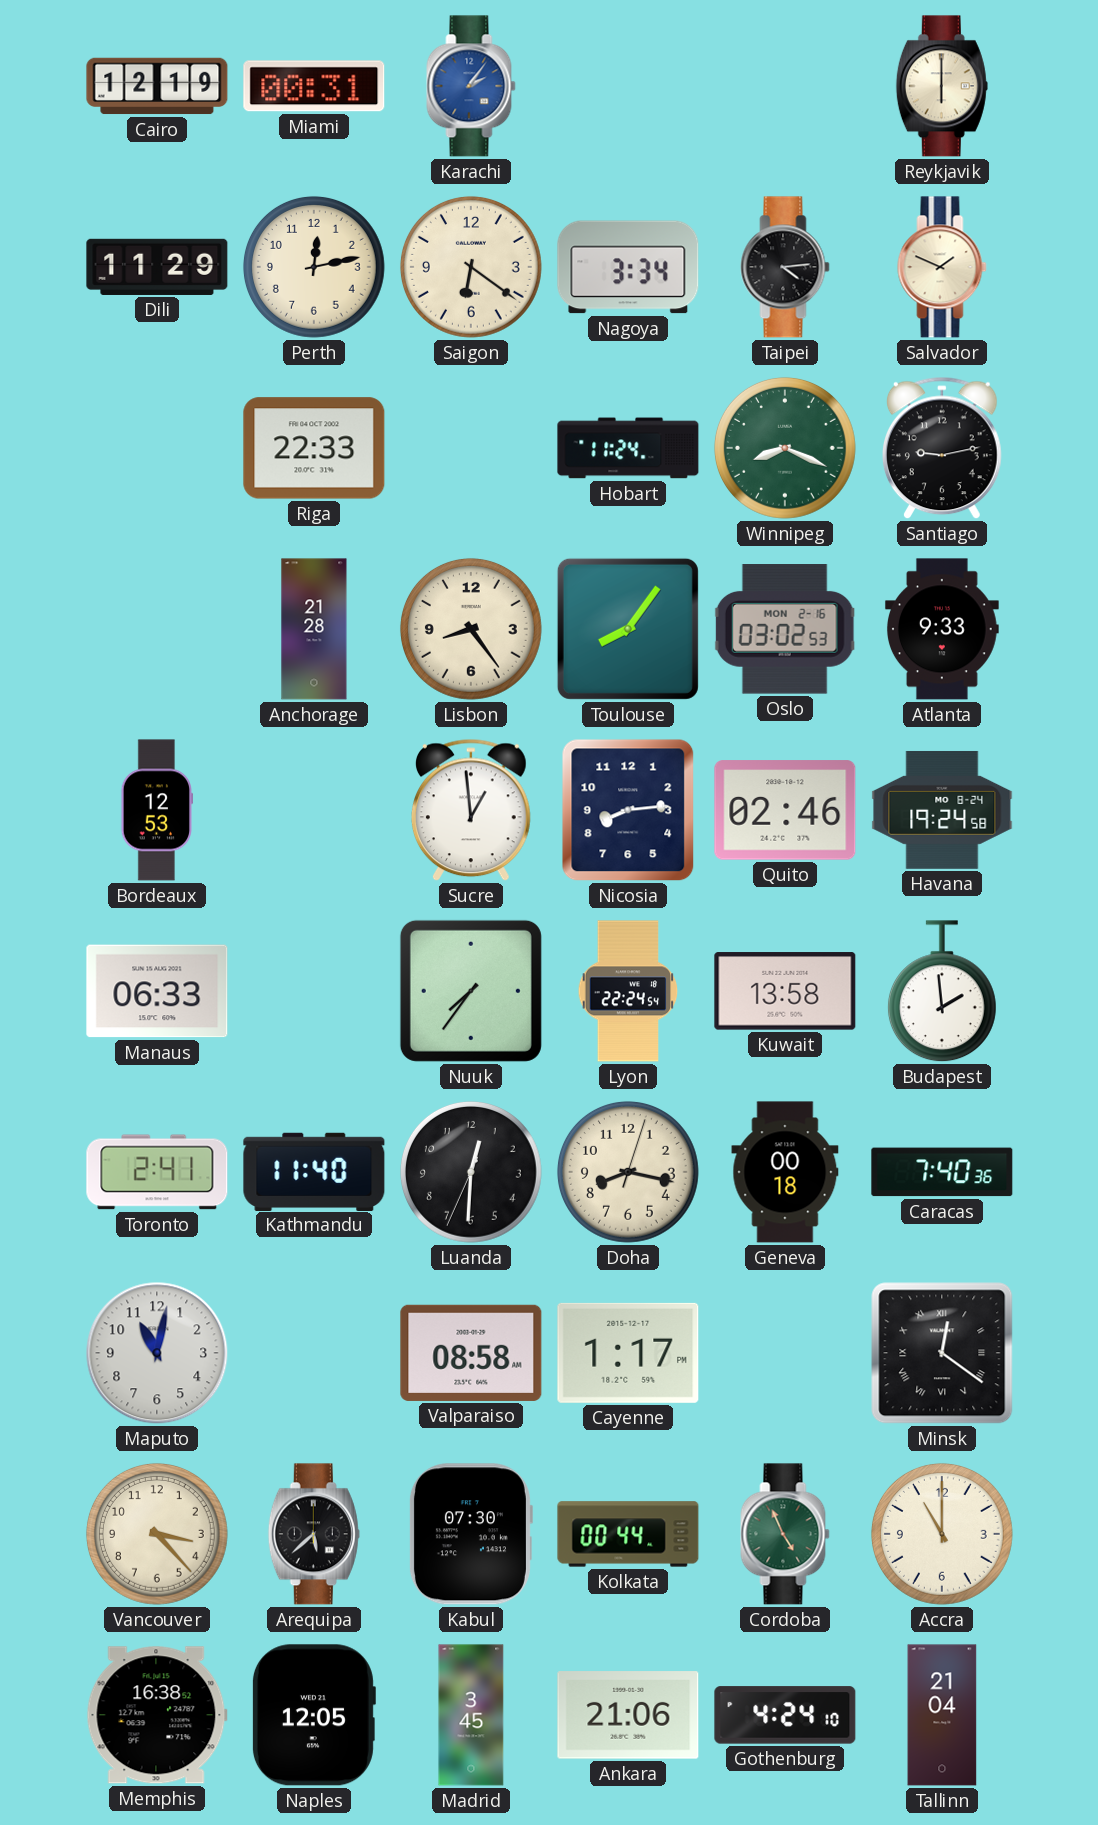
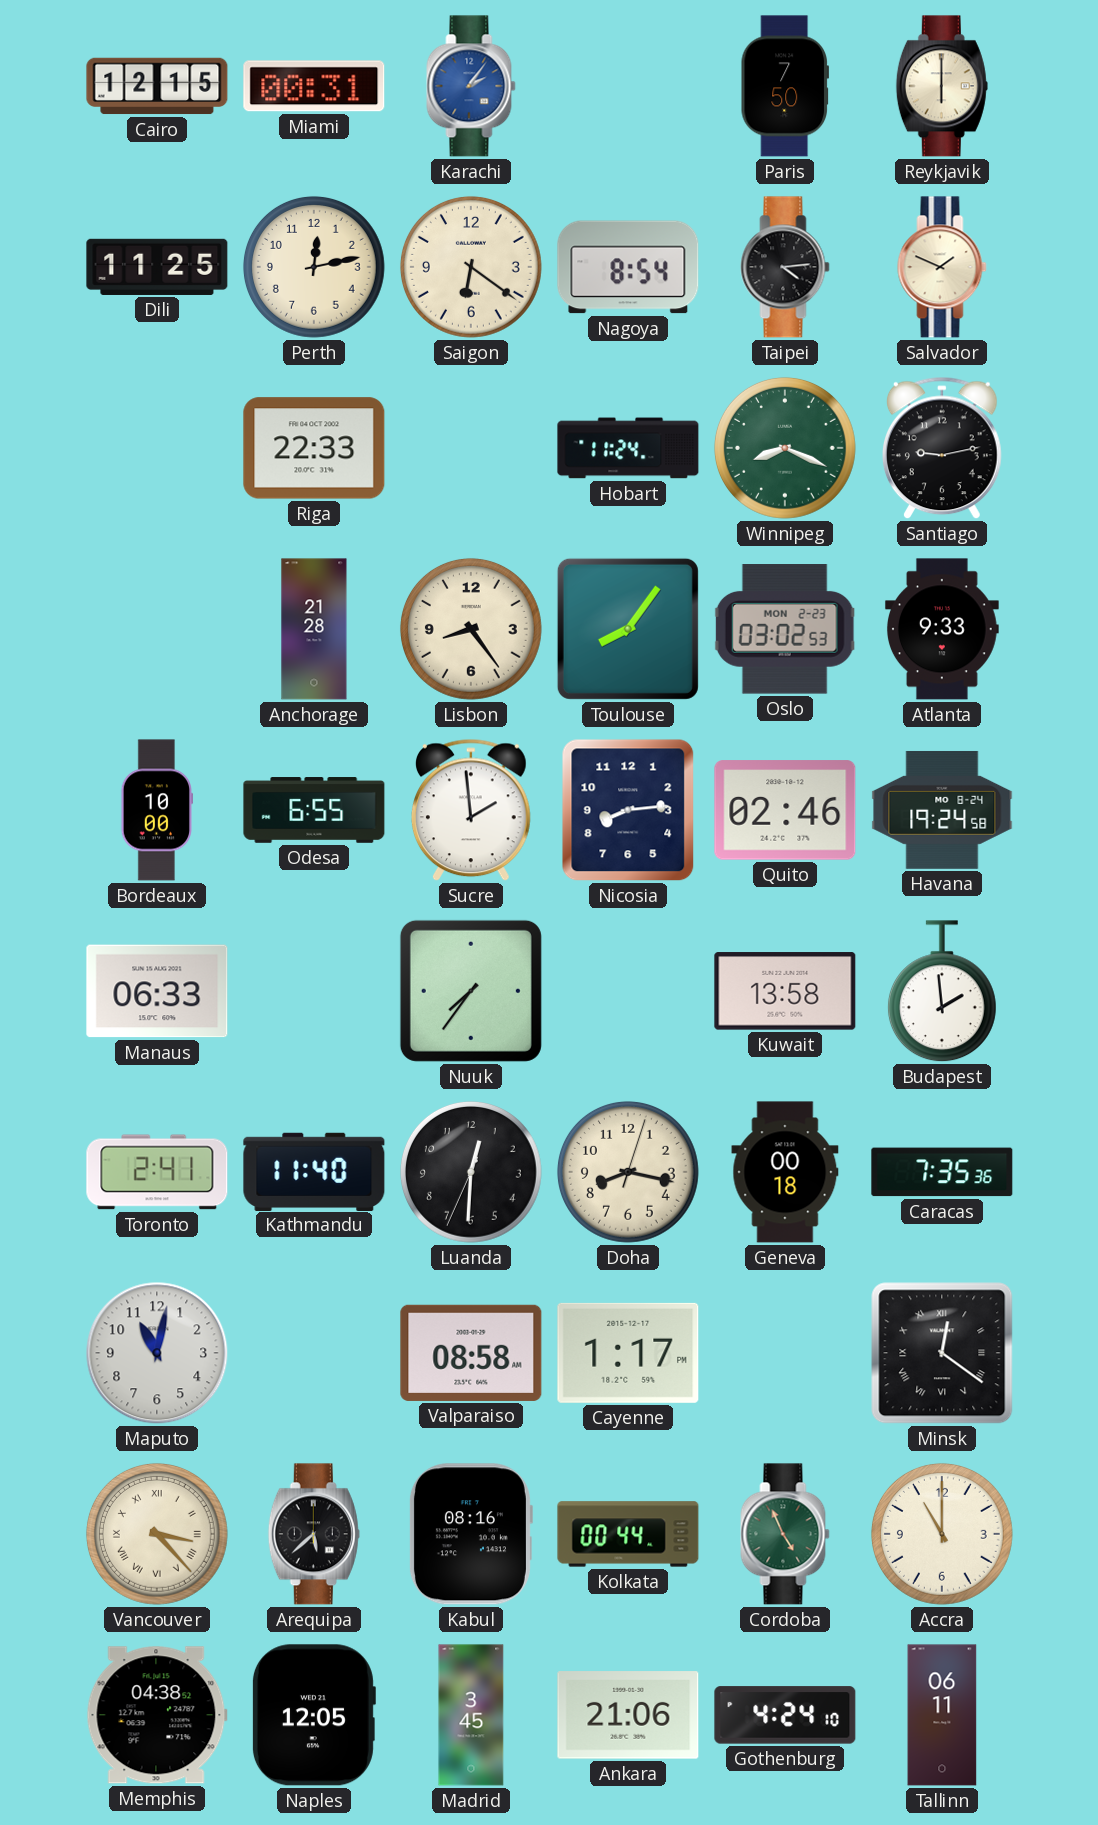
Cairo: 12:19 -> 12:15
Paris: none -> 7:50
Dili: 11:29 -> 11:25
Nagoya: 3:34 -> 8:54
Oslo date: MON 2-16 -> MON 2-23
Bordeaux: 12:53 -> 10:00
Odesa: none -> 6:55
Sucre: 12:59 -> 1:59
Lyon: 22:24 -> none
Caracas: 7:40 -> 7:35
Vancouver numerals: Arabic -> Roman
Kabul: 07:30 -> 08:16
Memphis: 16:38 -> 04:38
Tallinn: 21:04 -> 06:11
